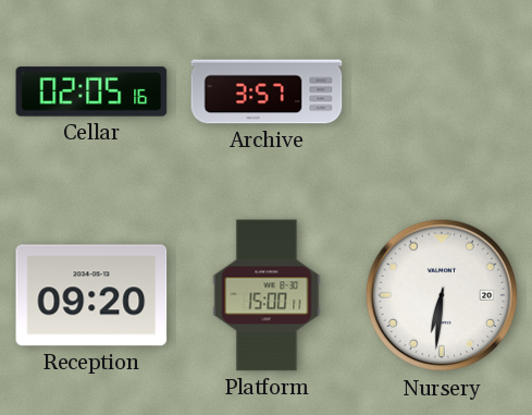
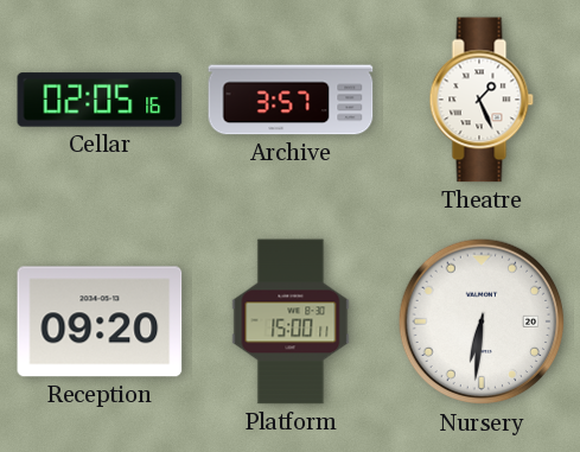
Theatre: none -> 1:26
